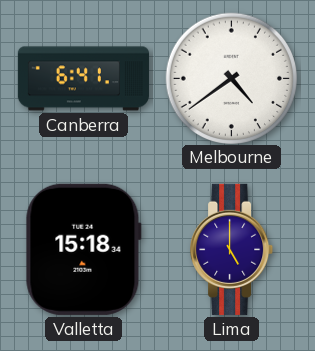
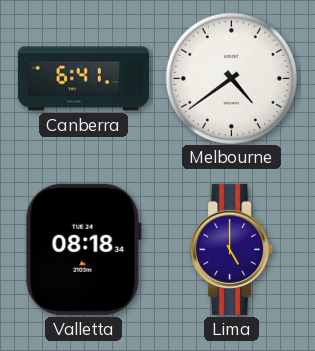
Valletta: 15:18 -> 08:18
